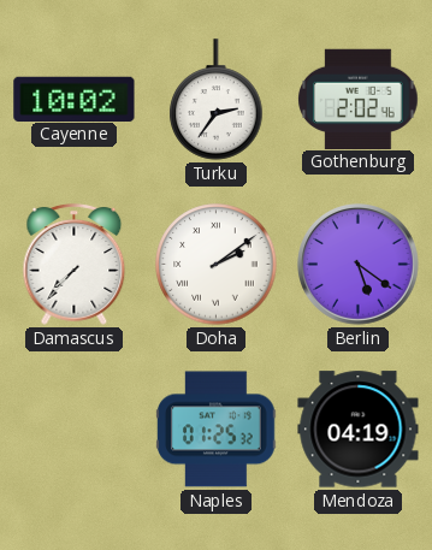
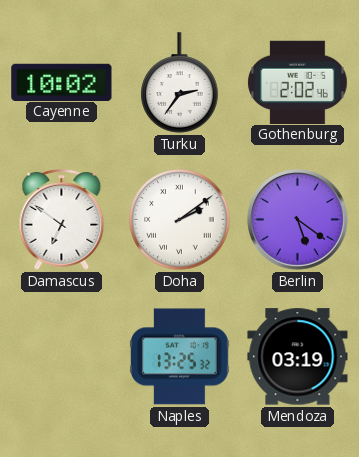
Damascus: 7:37 -> 6:51
Naples: 01:25 -> 13:25
Mendoza: 04:19 -> 03:19
